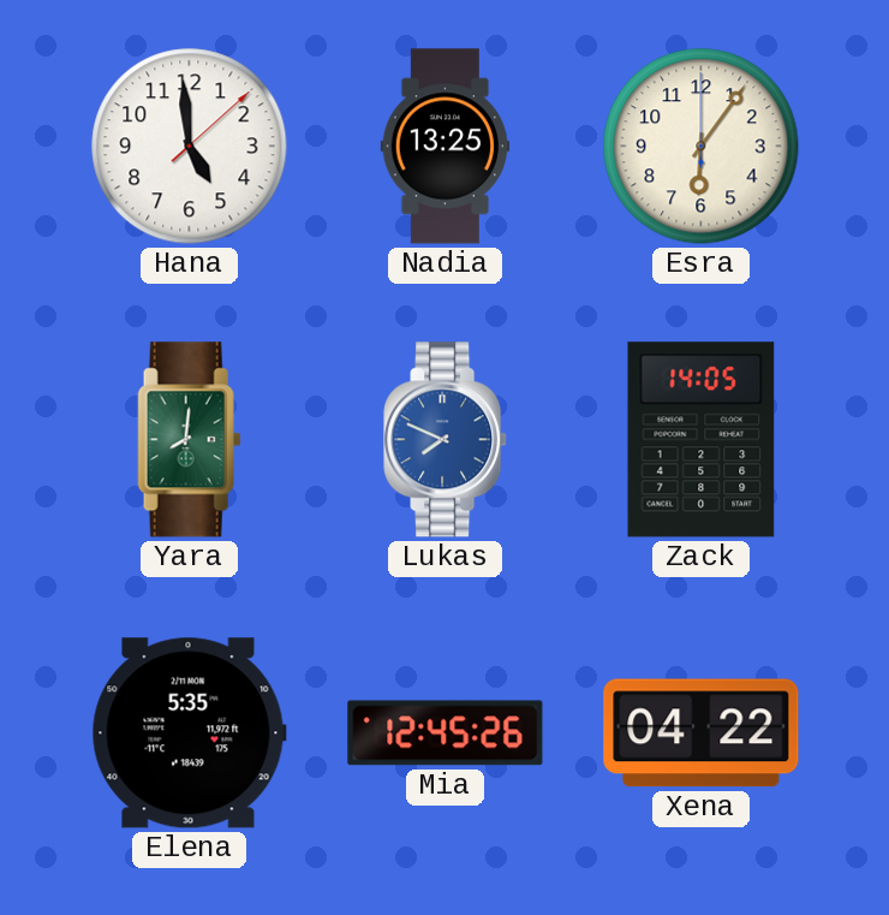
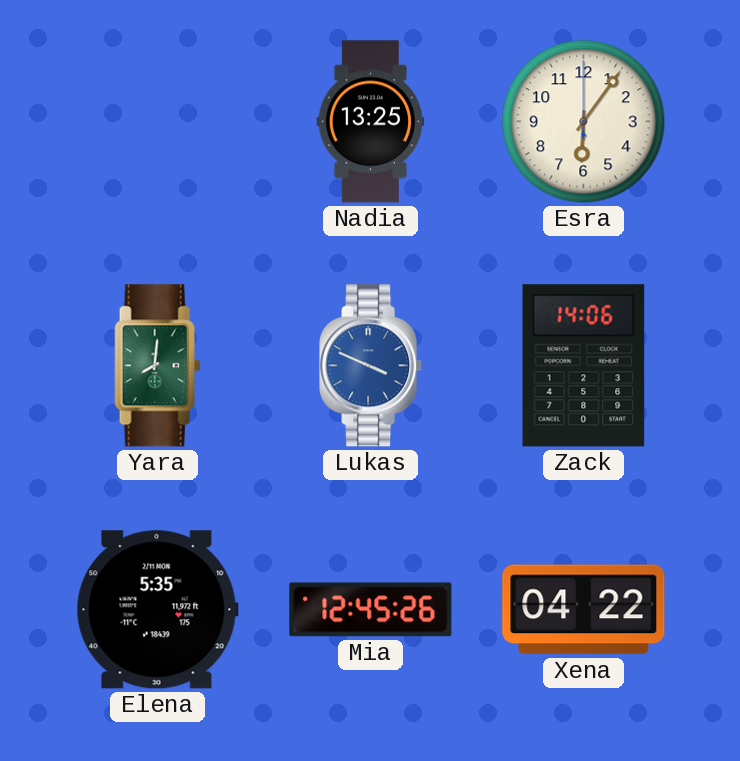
Hana: 4:59 -> none
Lukas: 7:49 -> 3:49
Zack: 14:05 -> 14:06
